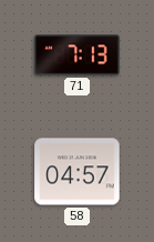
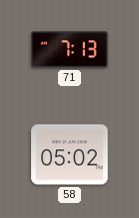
58: 04:57 -> 05:02
